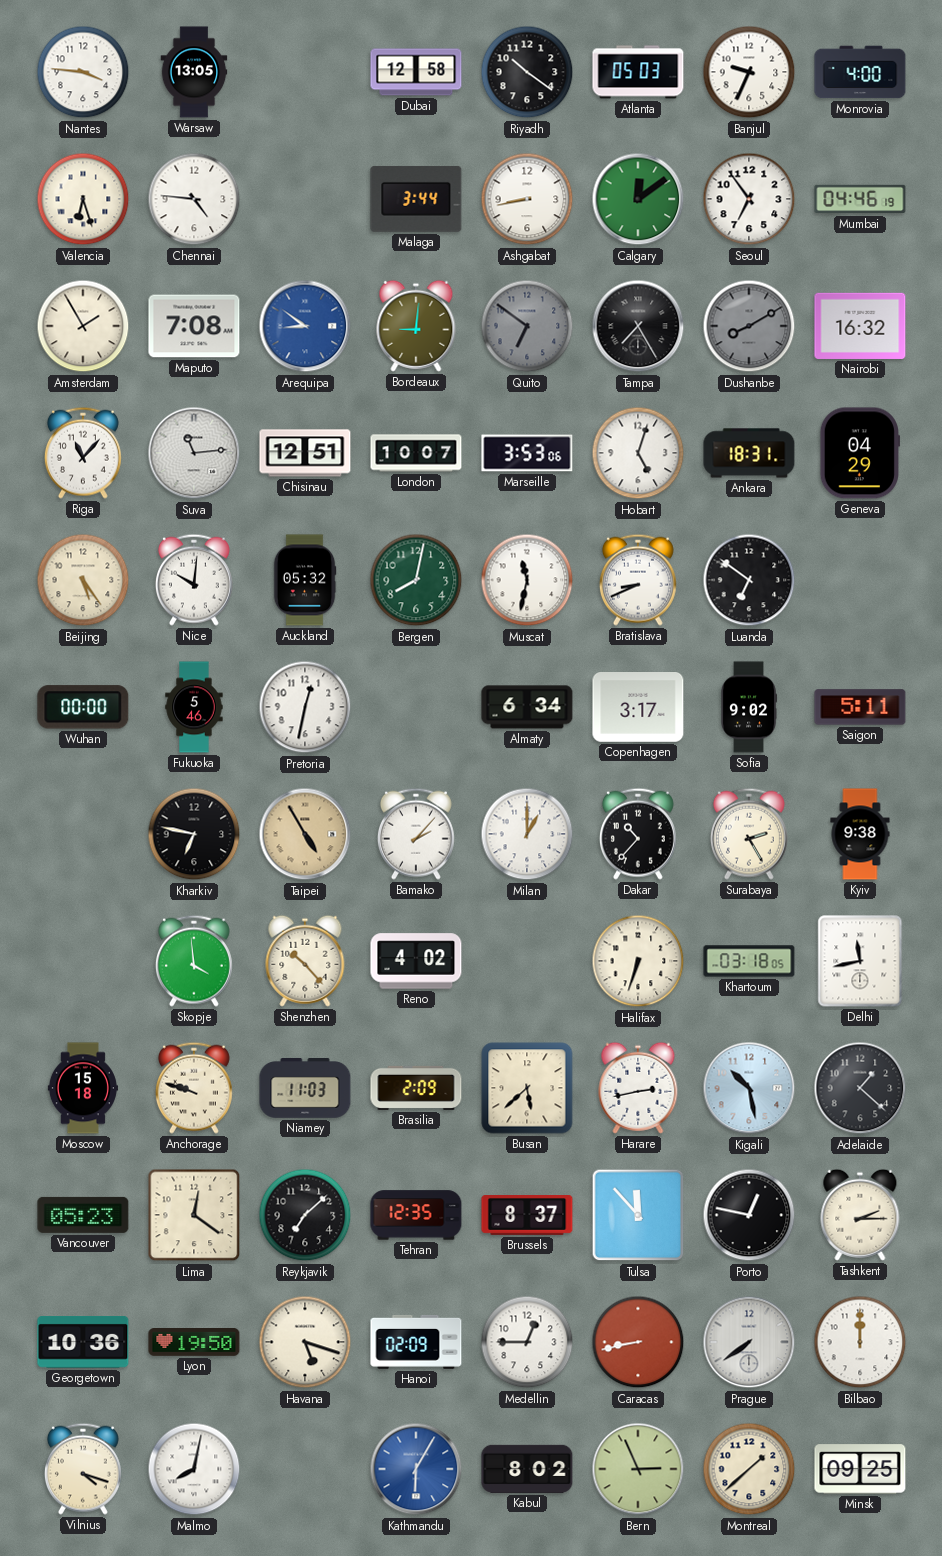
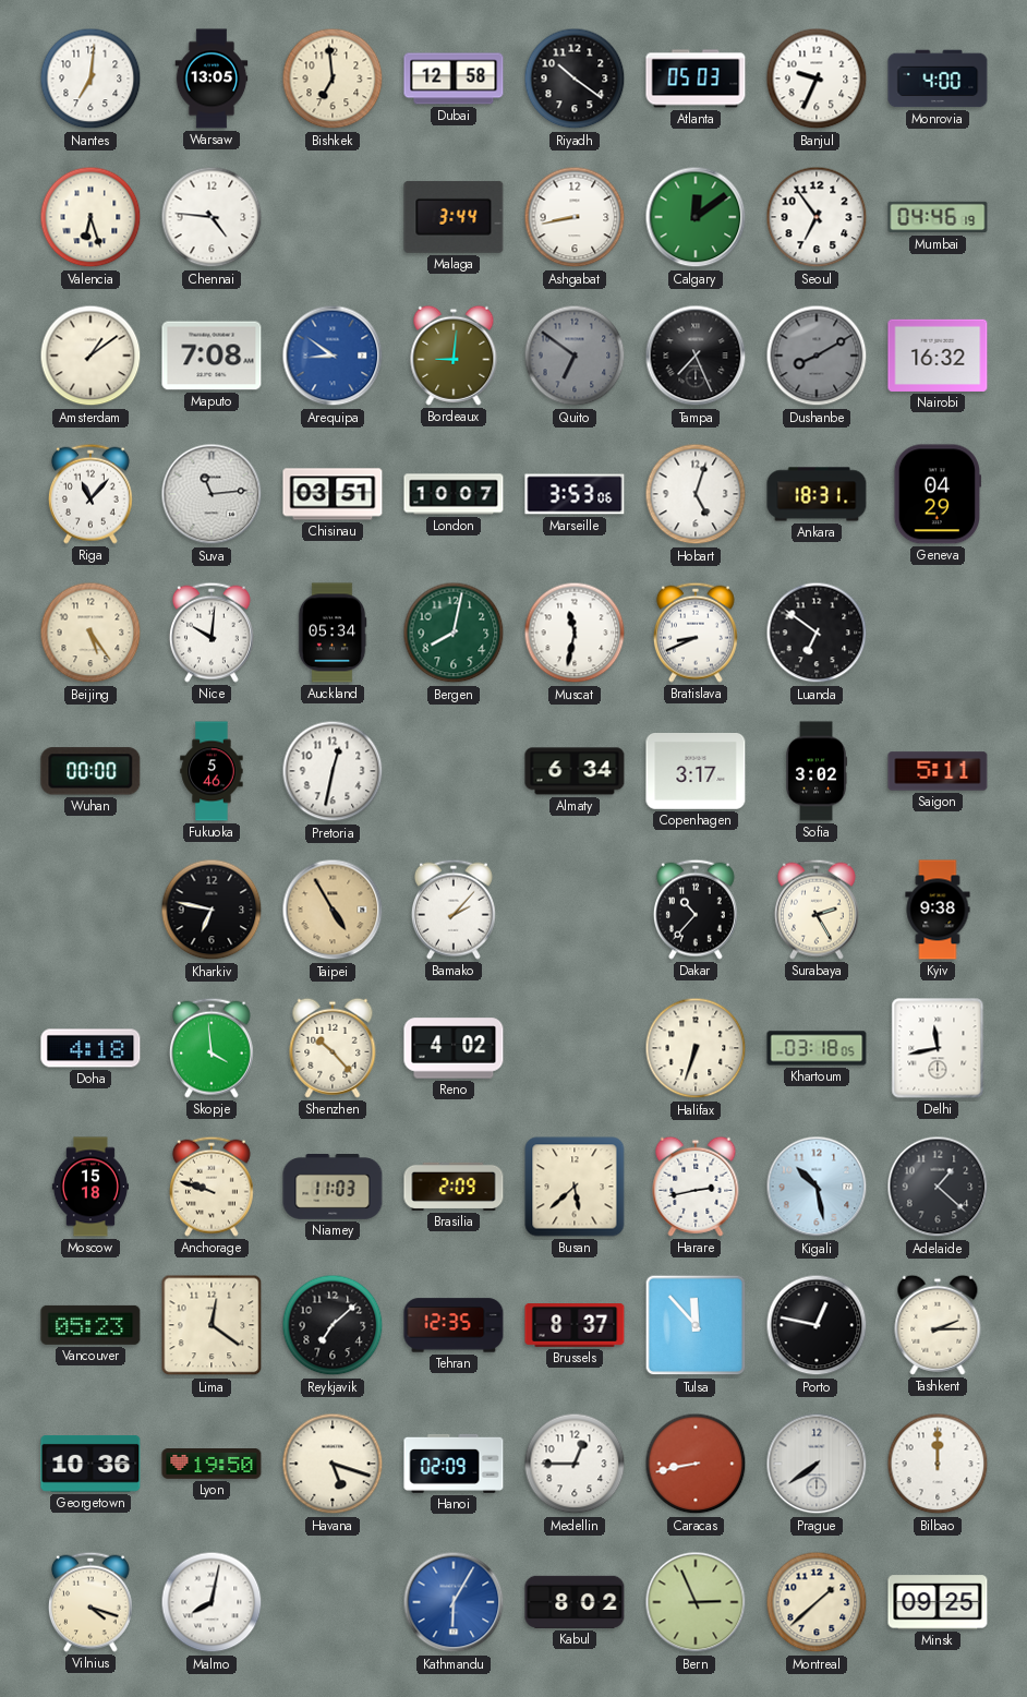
Nantes: 3:46 -> 7:01
Bishkek: none -> 6:59
Amsterdam: 1:55 -> 1:09
Tampa: 7:25 -> 7:26
Chisinau: 12:51 -> 03:51
Auckland: 05:32 -> 05:34
Sofia: 9:02 -> 3:02
Milan: 1:00 -> none
Doha: none -> 4:18
